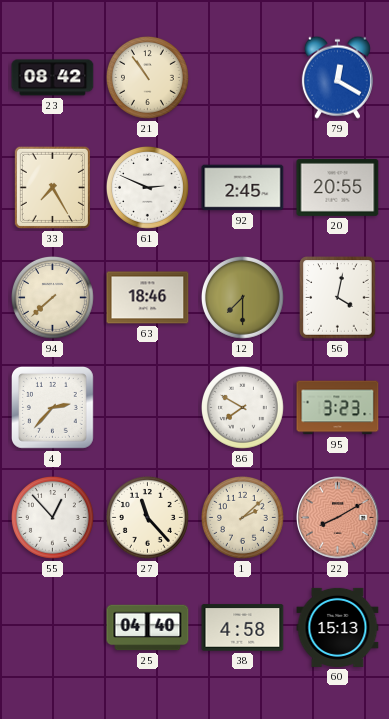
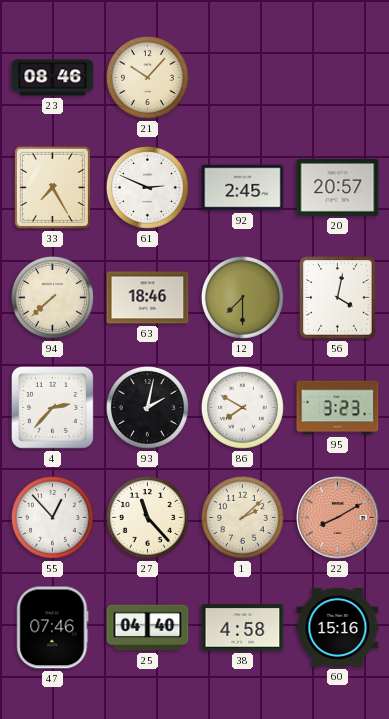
23: 08:42 -> 08:46
21: 10:54 -> 10:07
79: 12:20 -> none
20: 20:55 -> 20:57
93: none -> 2:02
47: none -> 07:46
60: 15:13 -> 15:16
